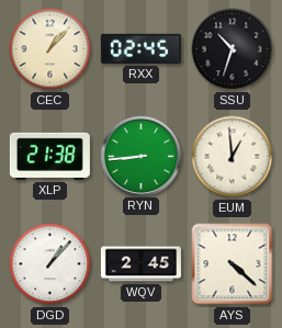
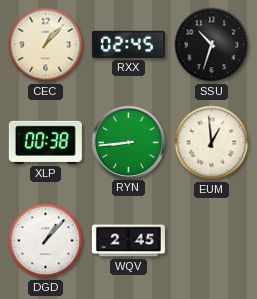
XLP: 21:38 -> 00:38
AYS: 4:22 -> none
